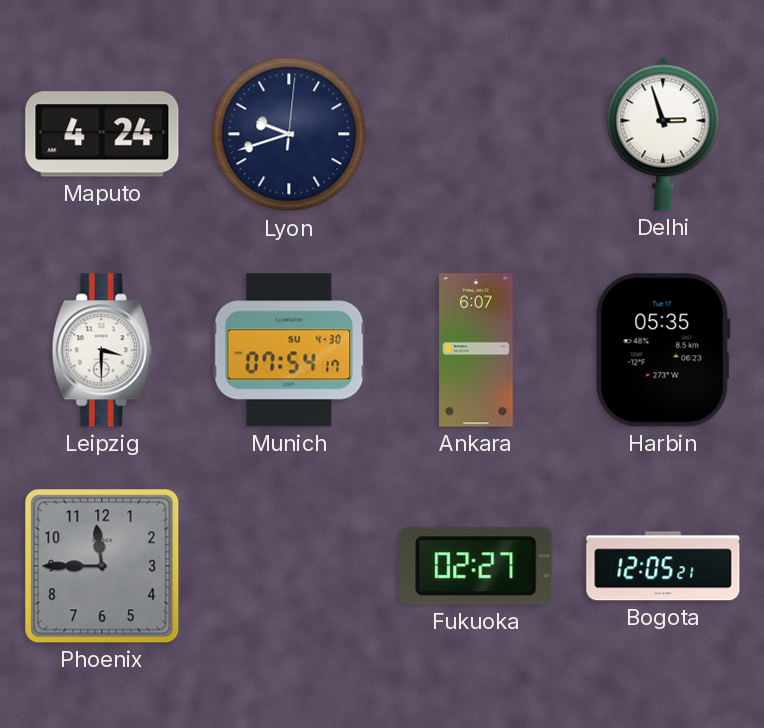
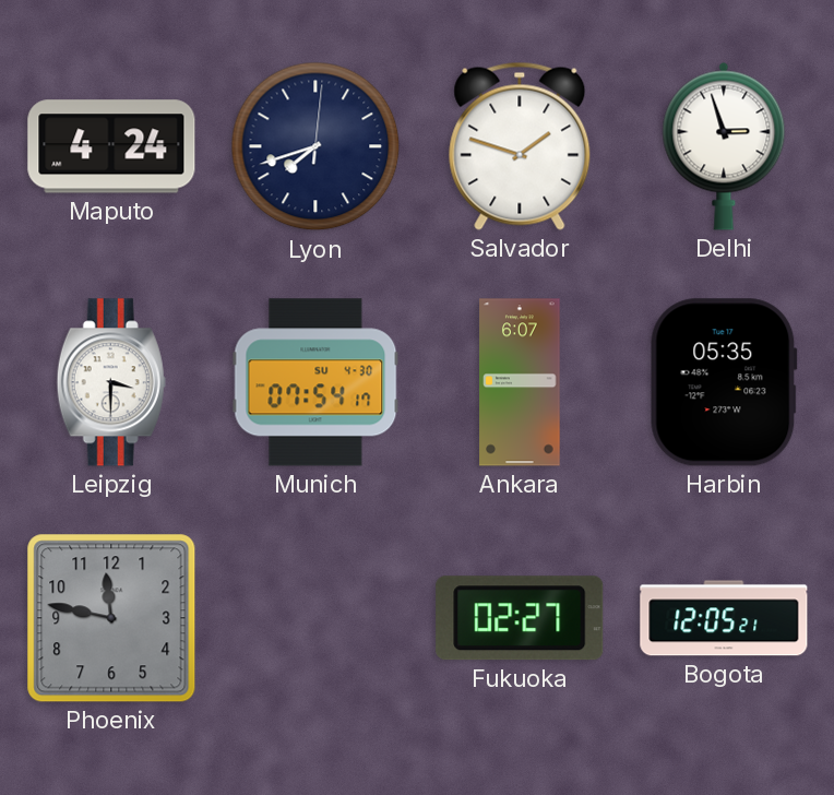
Lyon: 9:42 -> 7:42
Salvador: none -> 1:48
Phoenix: 11:45 -> 11:47
